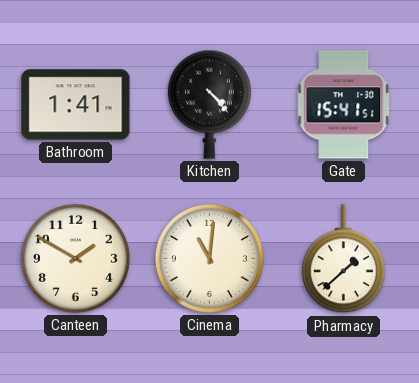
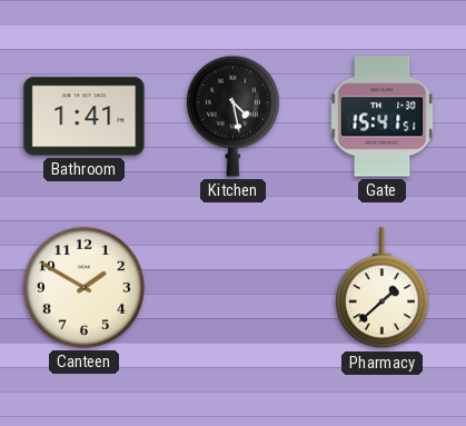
Kitchen: 4:23 -> 4:28
Cinema: 11:01 -> none
